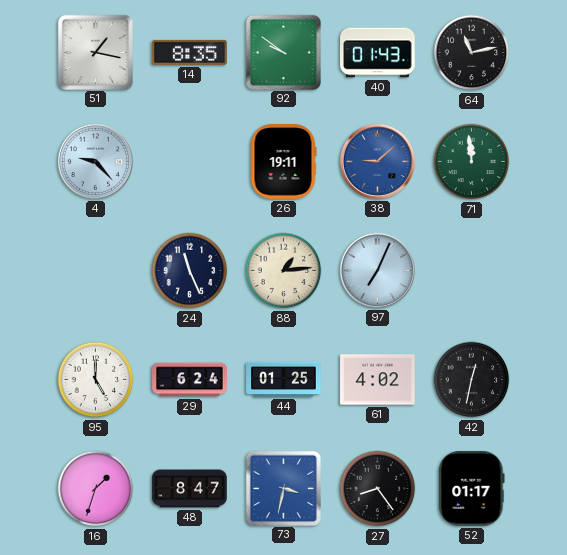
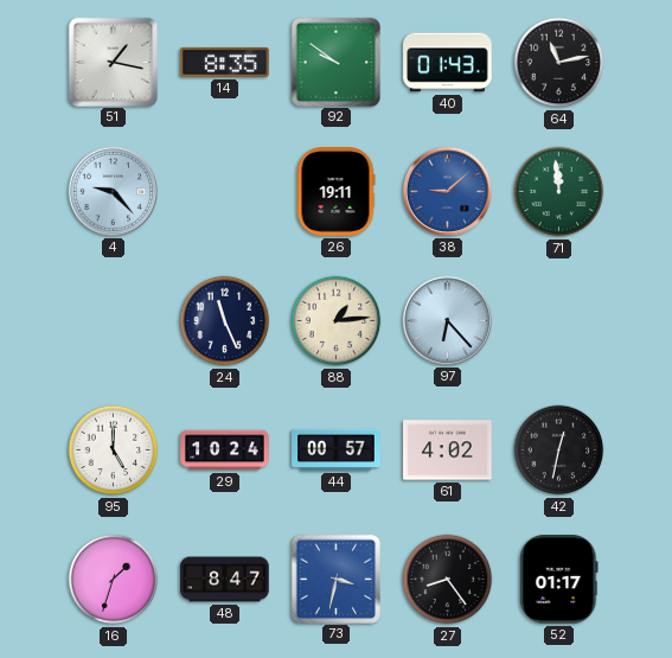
97: 7:04 -> 6:23
29: 6:24 -> 10:24
44: 01:25 -> 00:57
